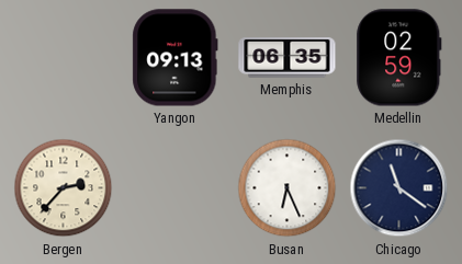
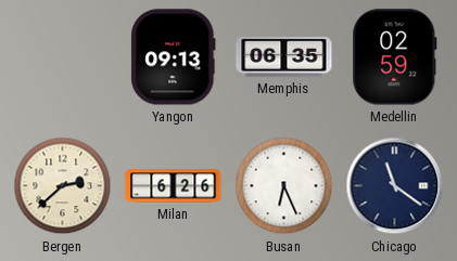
Bergen: 2:37 -> 2:38
Milan: none -> 6:26
